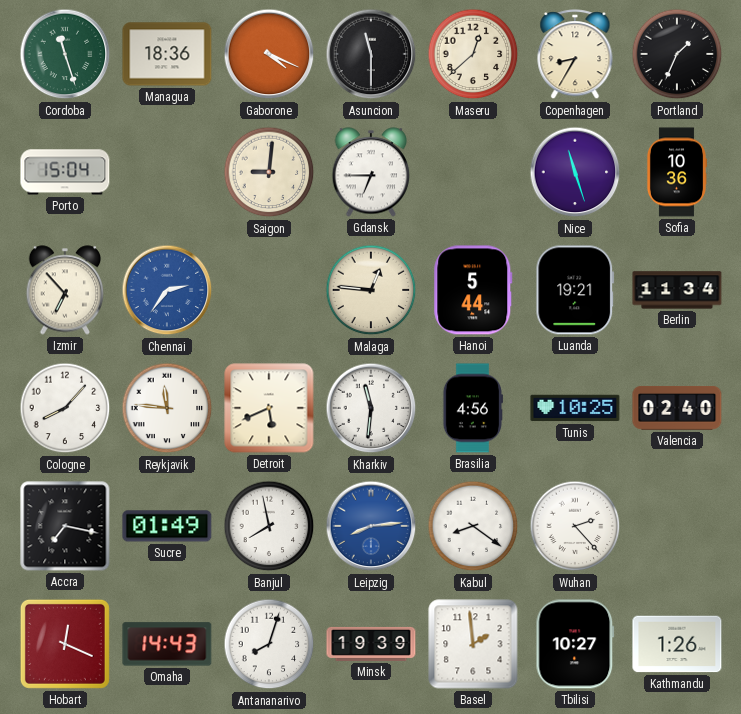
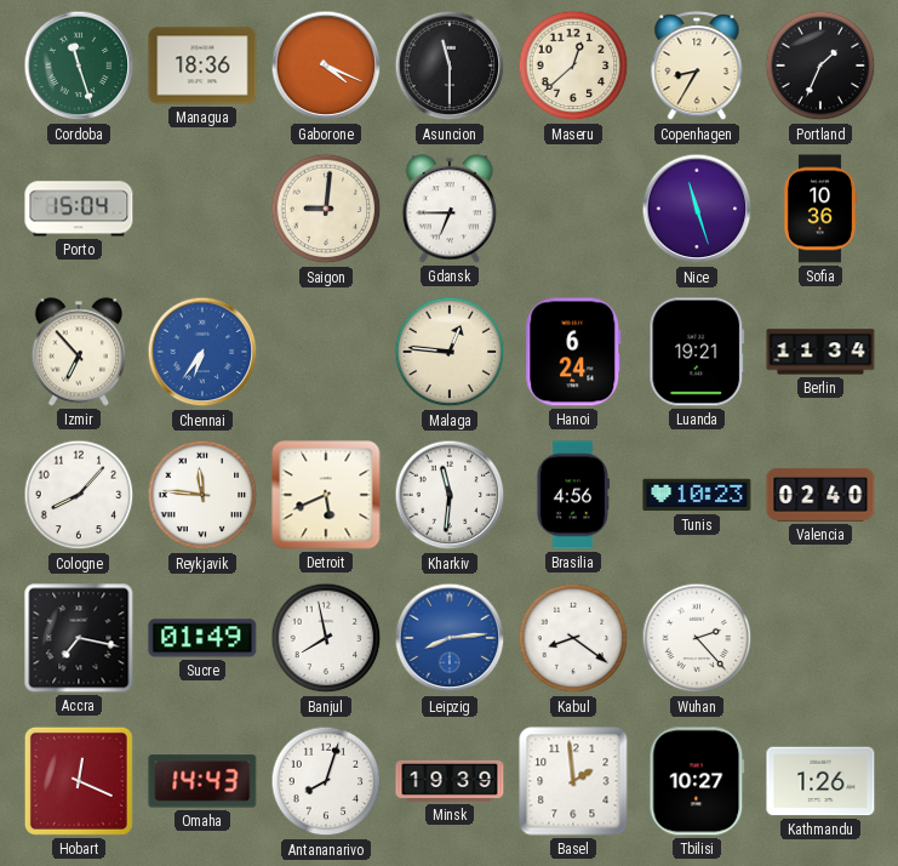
Chennai: 2:36 -> 6:36
Hanoi: 5:44 -> 6:24
Tunis: 10:25 -> 10:23
